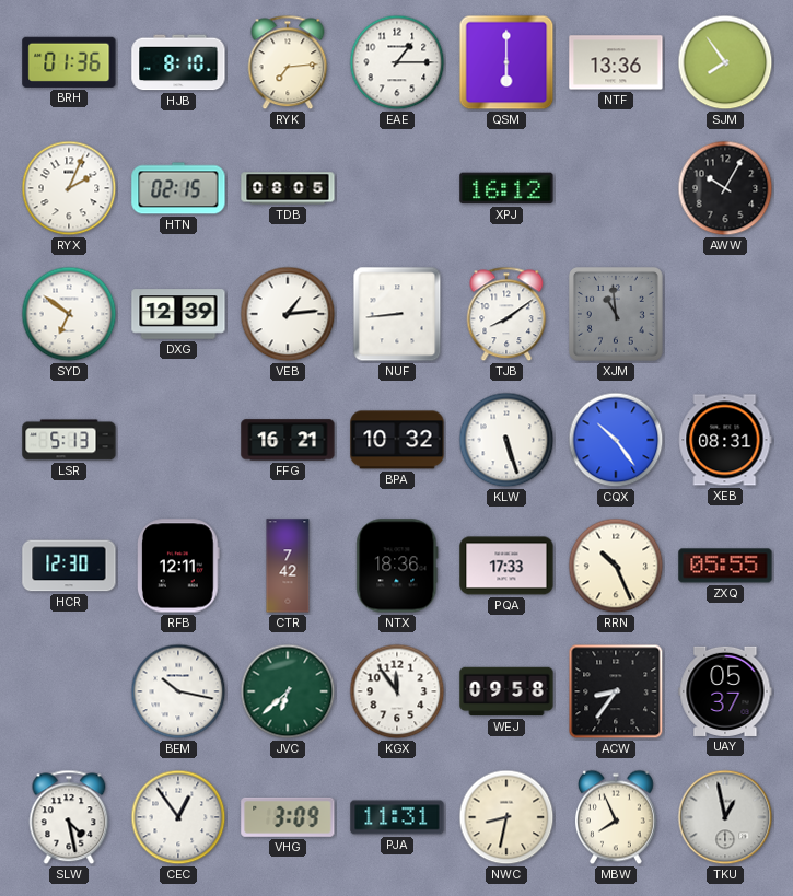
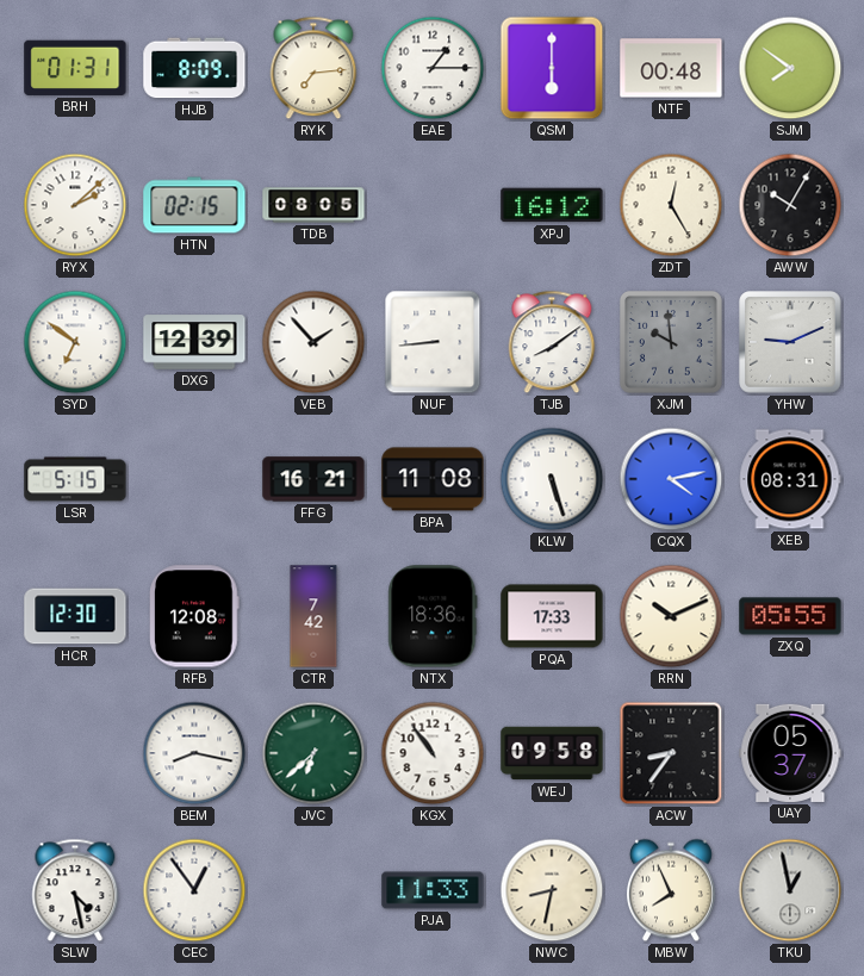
BRH: 01:36 -> 01:31
HJB: 8:10 -> 8:09
NTF: 13:36 -> 00:48
SJM: 7:54 -> 7:51
RYX: 2:04 -> 2:08
ZDT: none -> 12:25
VEB: 1:14 -> 1:53
XJM: 10:59 -> 9:59
YHW: none -> 9:11
LSR: 5:13 -> 5:15
BPA: 10:32 -> 11:08
CQX: 10:24 -> 4:13
RFB: 12:11 -> 12:08
RRN: 10:26 -> 10:11
BEM: 10:17 -> 8:17
KGX: 11:54 -> 10:54
VHG: 3:09 -> none
PJA: 11:31 -> 11:33
